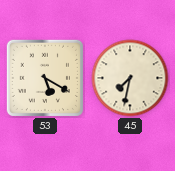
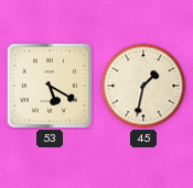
45: 7:32 -> 1:32
